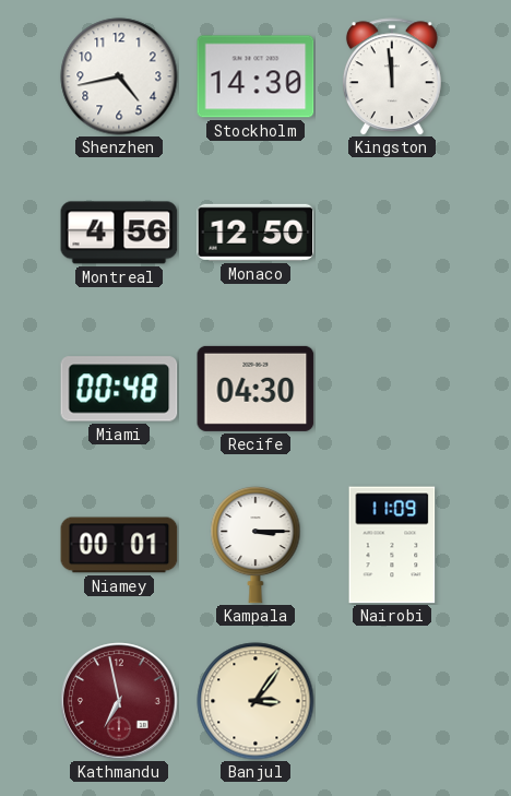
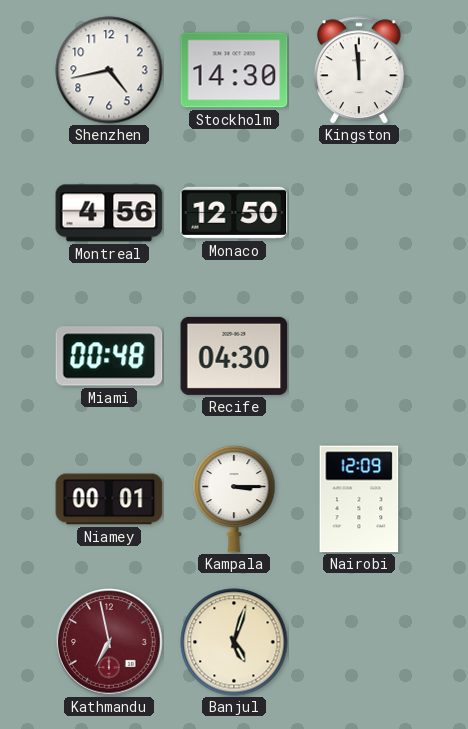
Nairobi: 11:09 -> 12:09
Banjul: 3:06 -> 5:03
